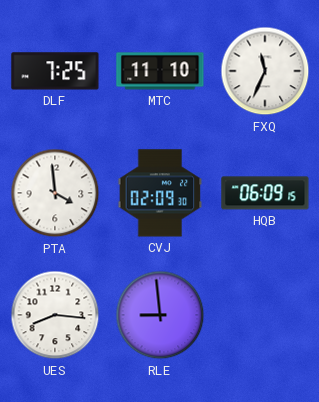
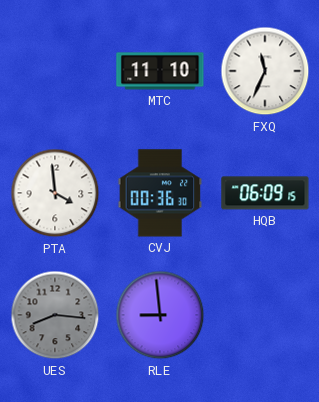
DLF: 7:25 -> none
CVJ: 02:09 -> 00:36
UES dial: white -> grey
